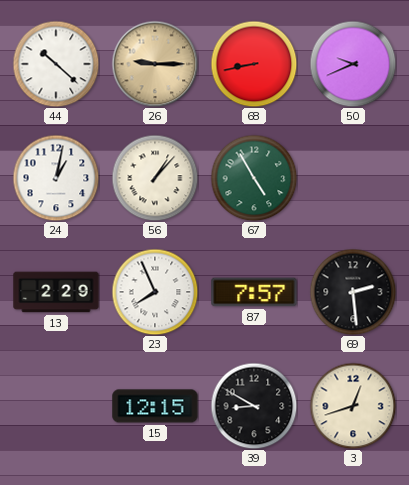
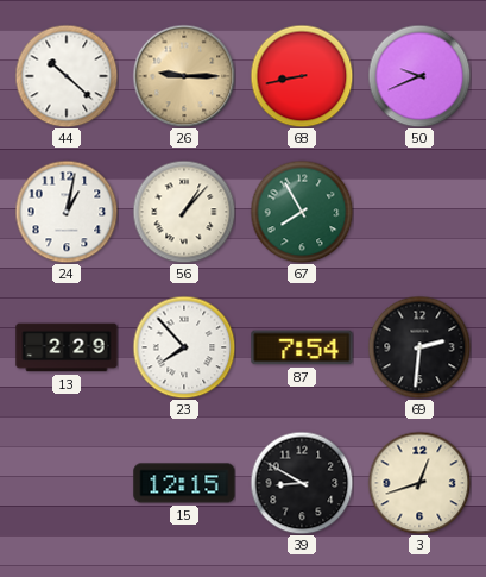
67: 4:55 -> 7:55
23: 7:56 -> 7:53
87: 7:57 -> 7:54
69: 2:29 -> 2:31
